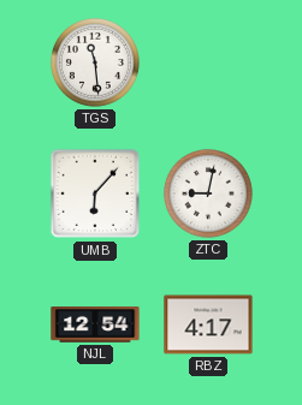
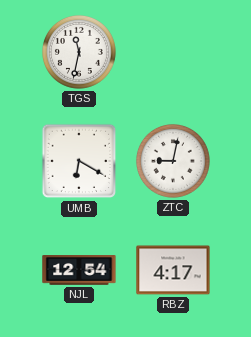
TGS: 11:29 -> 11:32
UMB: 6:07 -> 6:20
